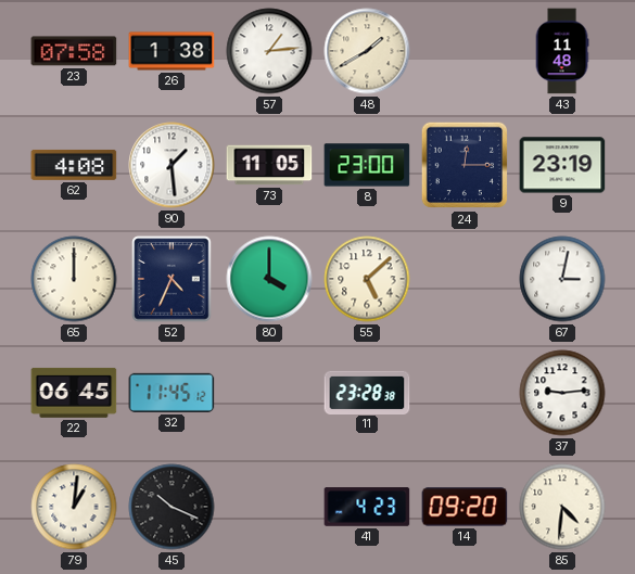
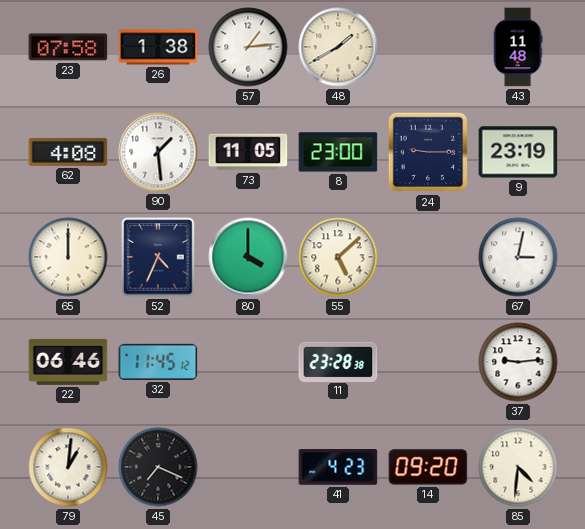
24: 12:15 -> 9:15
22: 06:45 -> 06:46
45: 10:19 -> 7:19
